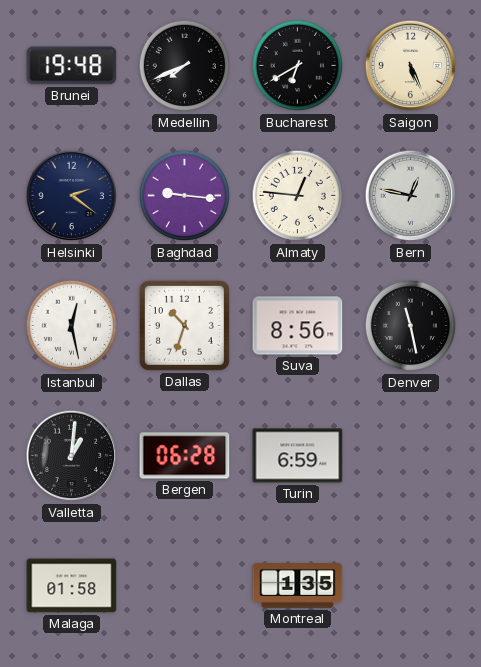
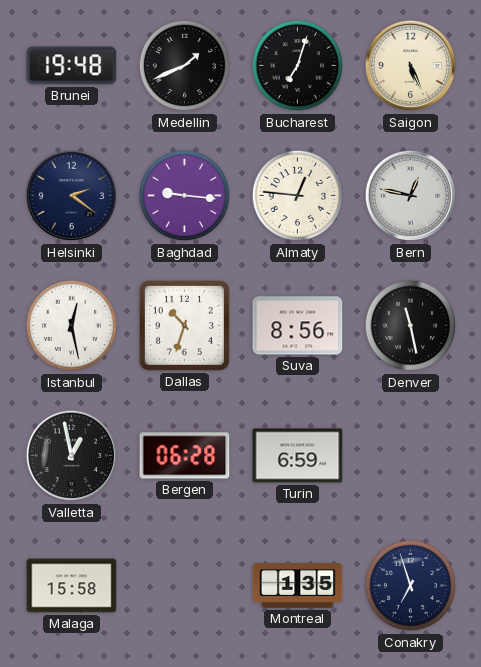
Medellin: 7:41 -> 1:41
Bucharest: 6:40 -> 7:03
Valletta: 1:01 -> 12:58
Malaga: 01:58 -> 15:58
Conakry: none -> 6:57
